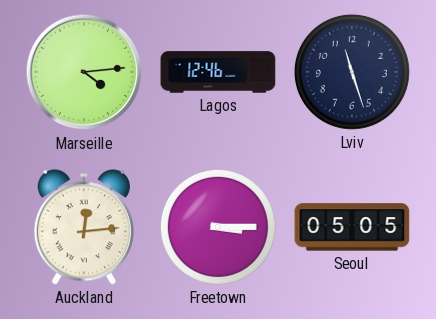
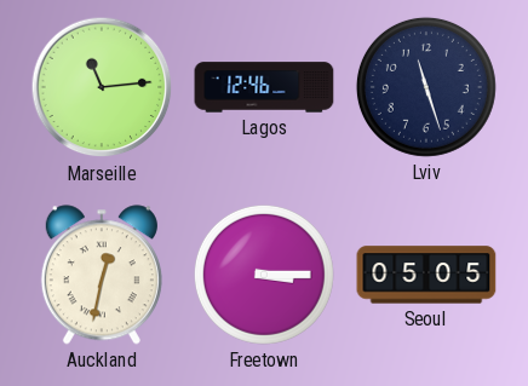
Marseille: 4:14 -> 11:14
Auckland: 12:14 -> 12:32
